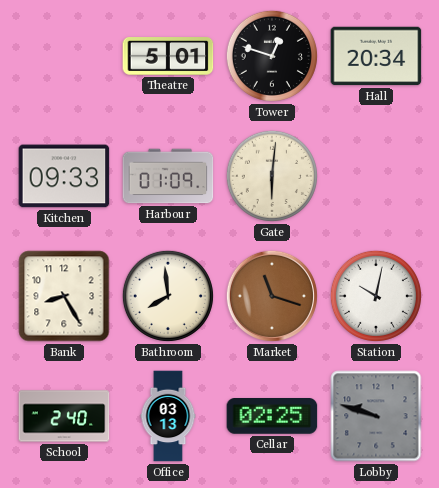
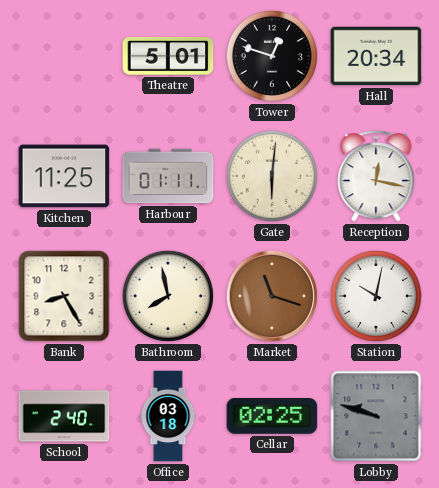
Kitchen: 09:33 -> 11:25
Harbour: 01:09 -> 01:11
Reception: none -> 12:17
Bathroom: 7:59 -> 7:58
Office: 03:13 -> 03:18
